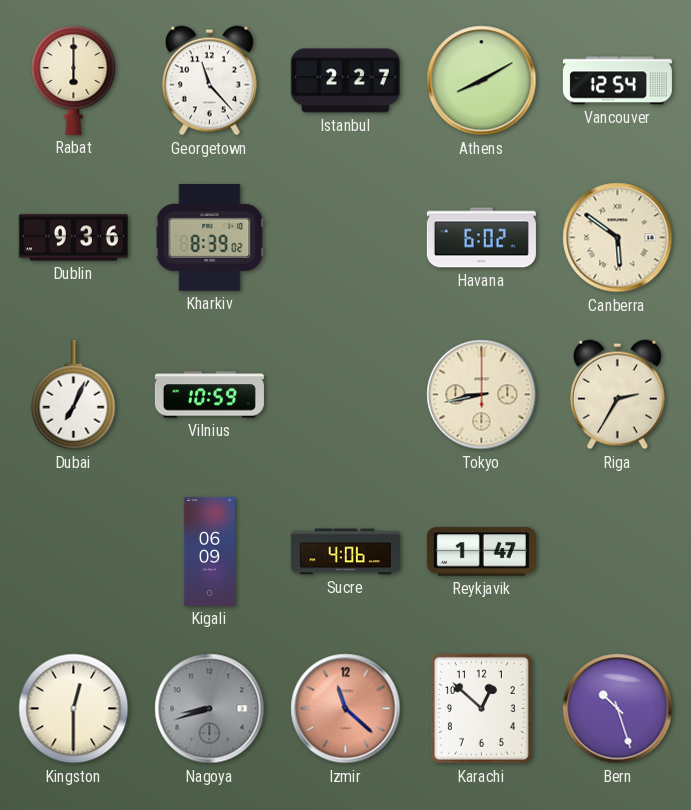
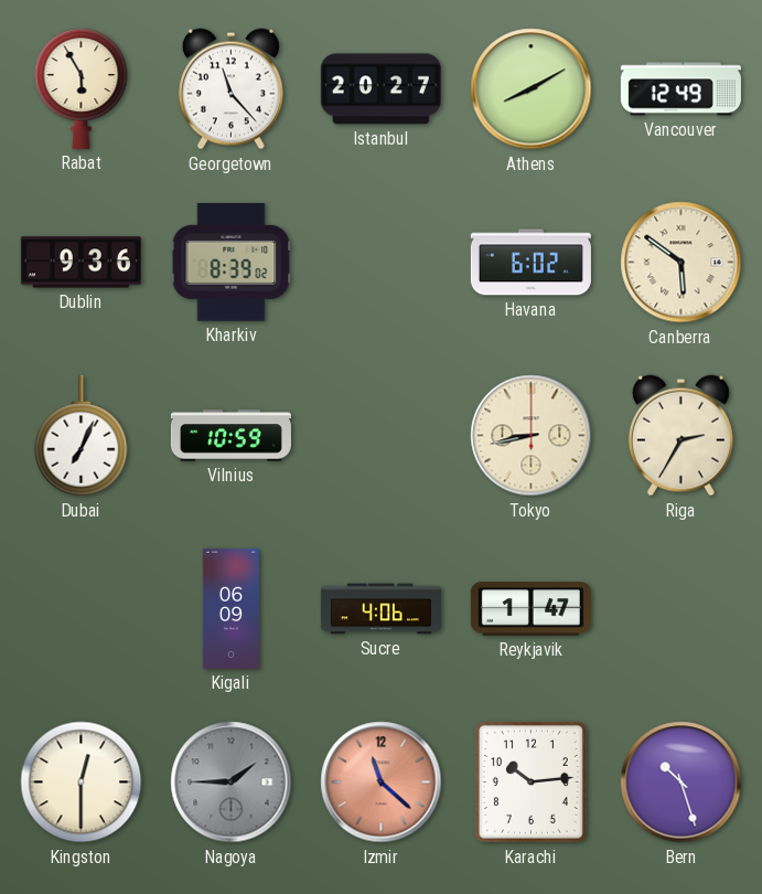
Rabat: 6:00 -> 5:55
Istanbul: 2:27 -> 20:27
Vancouver: 12:54 -> 12:49
Nagoya: 8:42 -> 1:45
Karachi: 12:52 -> 10:14
